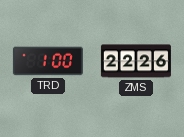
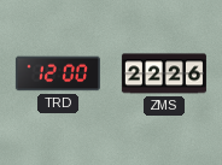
TRD: 1:00 -> 12:00
